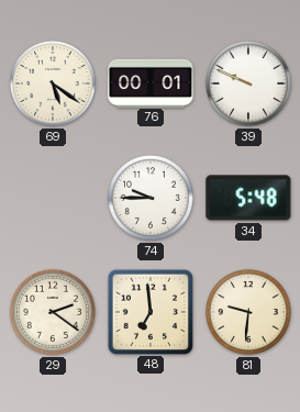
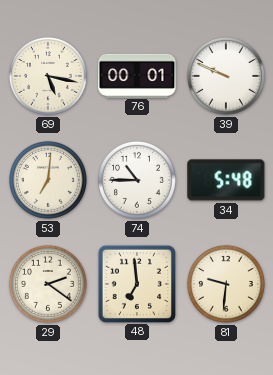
69: 5:21 -> 5:17
53: none -> 7:01
74: 9:45 -> 10:45
